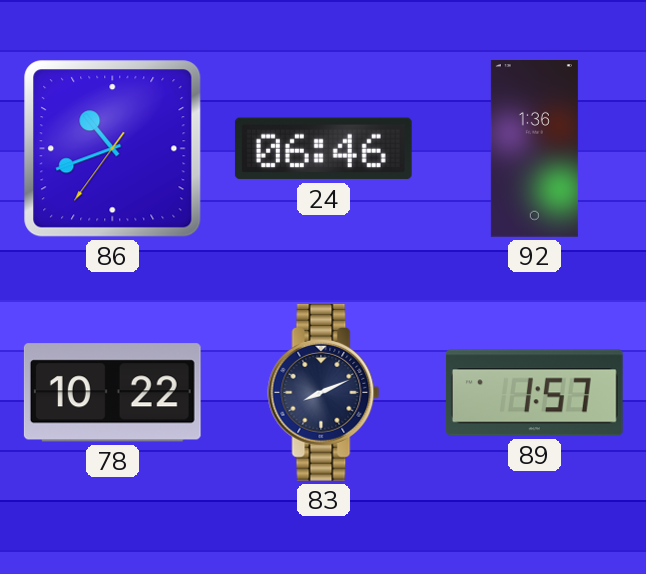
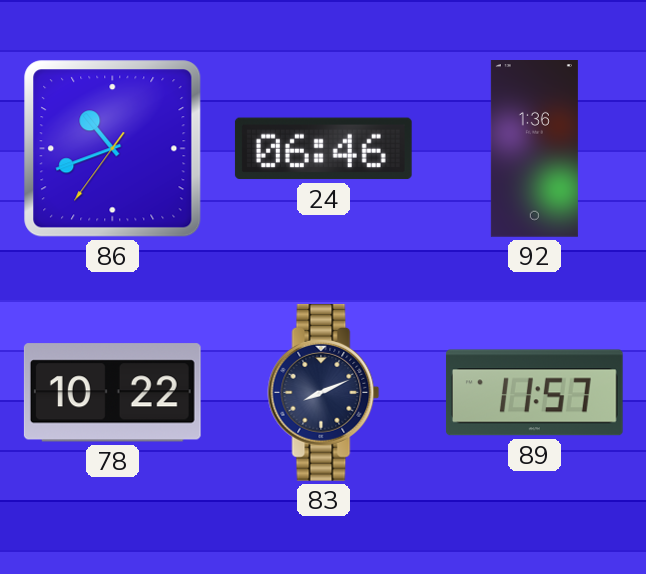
89: 1:57 -> 11:57
